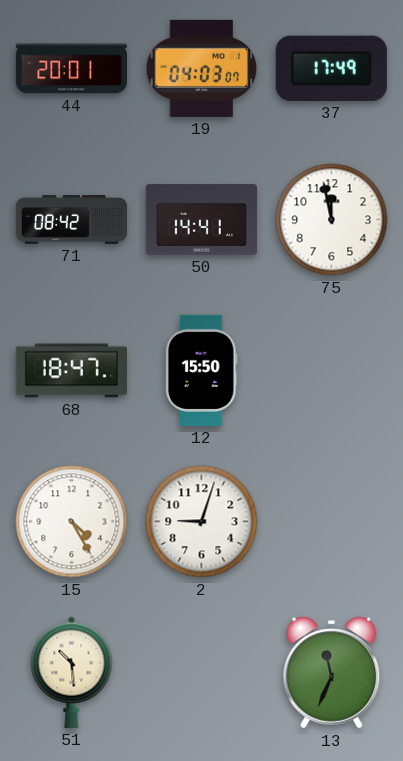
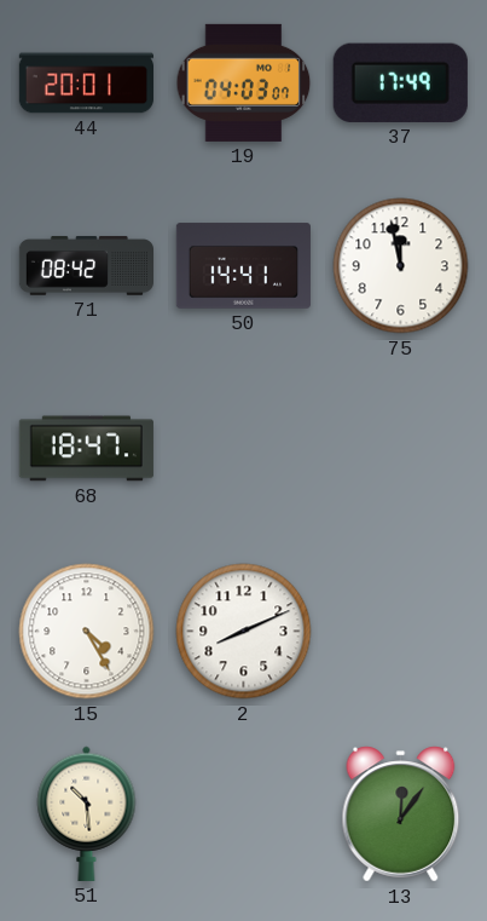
12: 15:50 -> none
2: 9:03 -> 8:11
13: 11:34 -> 12:06
